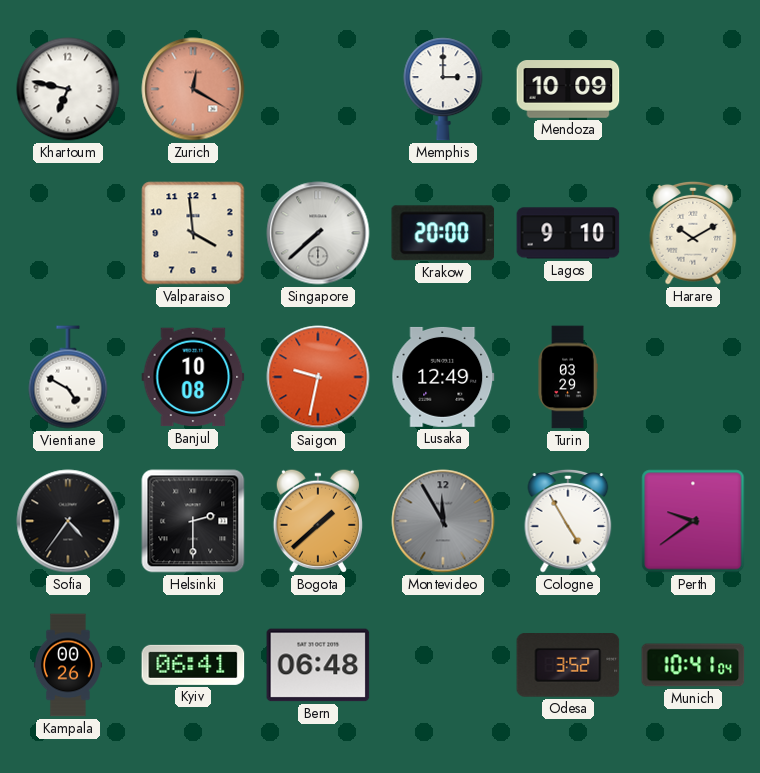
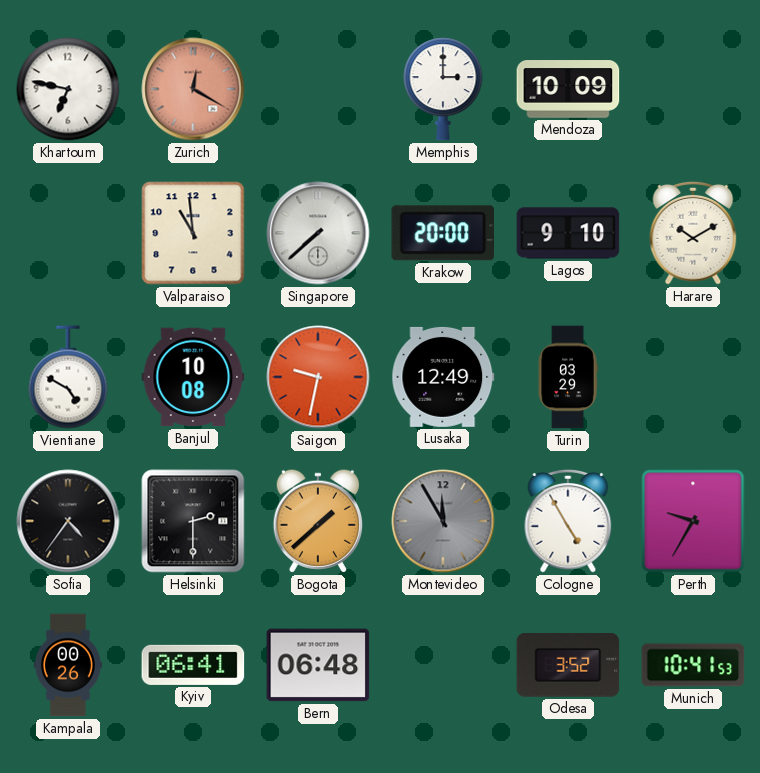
Valparaiso: 3:59 -> 10:59
Perth: 9:39 -> 9:35
Munich: 10:41:04 -> 10:41:53
